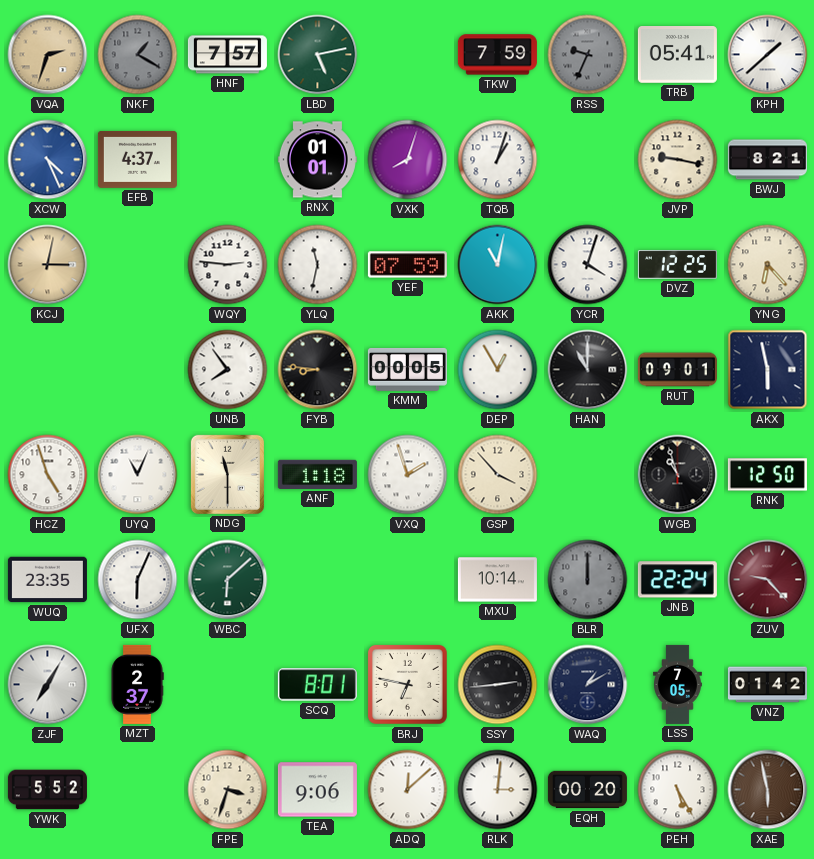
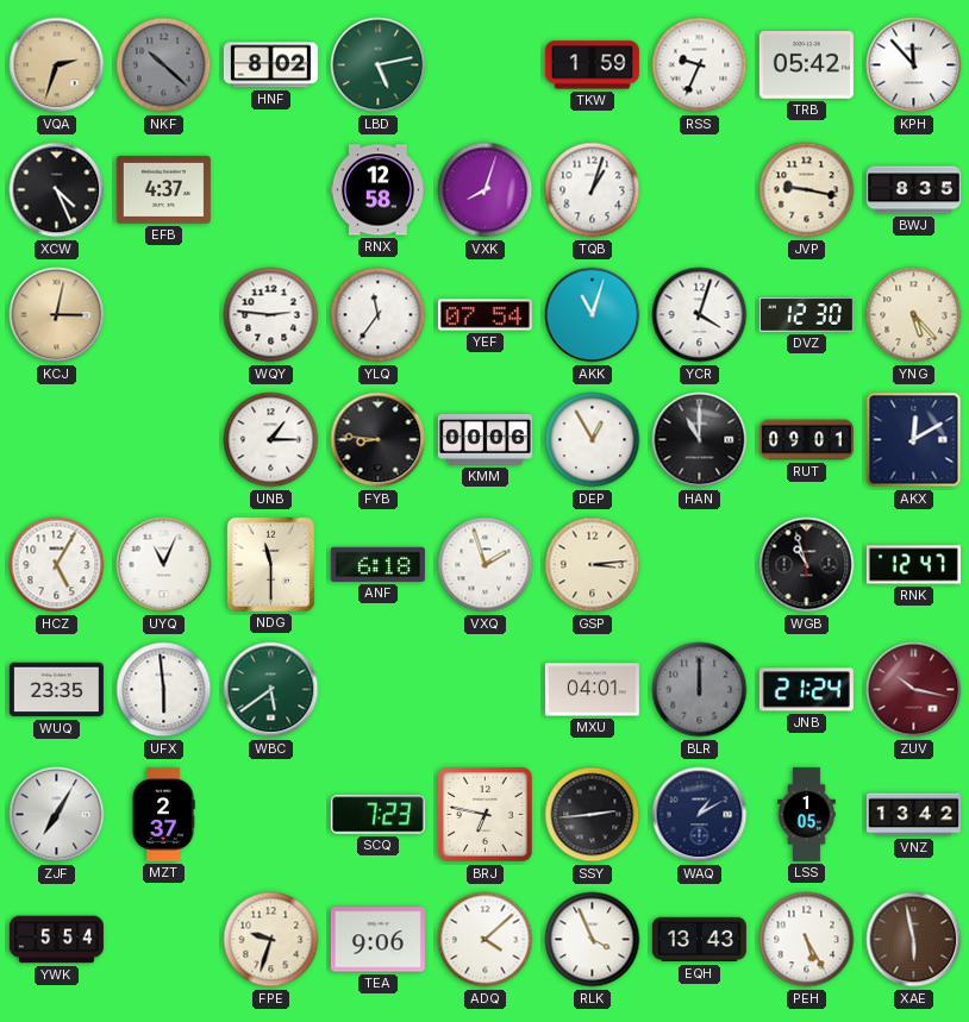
NKF: 1:20 -> 10:22
HNF: 7:57 -> 8:02
TKW: 7:59 -> 1:59
RSS dial: grey -> white
TRB: 05:41 -> 05:42
KPH: 1:38 -> 11:53
XCW dial: blue -> black
RNX: 01:01 -> 12:58
BWJ: 8:21 -> 8:35
YLQ: 11:32 -> 11:36
YEF: 07:59 -> 07:54
AKK: 11:02 -> 11:03
DVZ: 12:25 -> 12:30
YNG: 6:23 -> 5:23
UNB: 7:54 -> 1:15
KMM: 00:05 -> 00:06
AKX: 5:58 -> 12:10
HCZ: 4:57 -> 5:05
ANF: 1:18 -> 6:18
GSP: 3:53 -> 3:14
RNK: 12:50 -> 12:47
UFX: 6:04 -> 5:59
WBC: 6:08 -> 5:39
MXU: 10:14 -> 04:01
JNB: 22:24 -> 21:24
ZUV: 9:23 -> 10:17
SCQ: 8:01 -> 7:23
LSS: 7:05 -> 1:05
VNZ: 01:42 -> 13:42
YWK: 5:52 -> 5:54
FPE: 3:33 -> 9:33
ADQ: 12:08 -> 4:08
RLK: 3:01 -> 3:56
EQH: 00:20 -> 13:43
